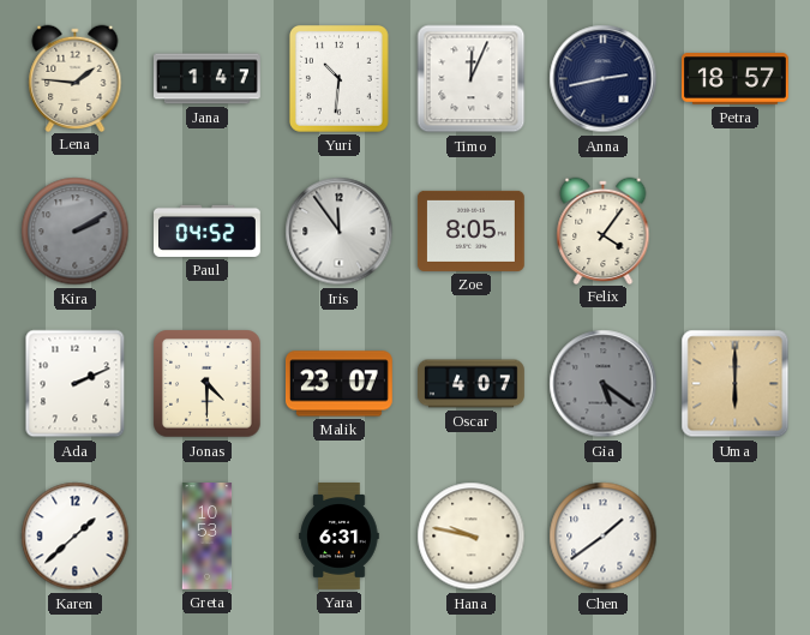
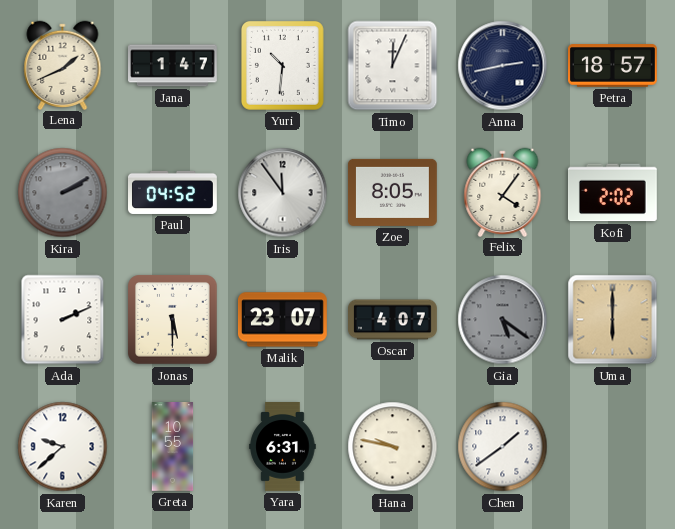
Lena: 1:46 -> 1:41
Kofi: none -> 2:02
Jonas: 4:30 -> 5:30
Karen: 1:38 -> 9:38
Greta: 10:53 -> 10:55
